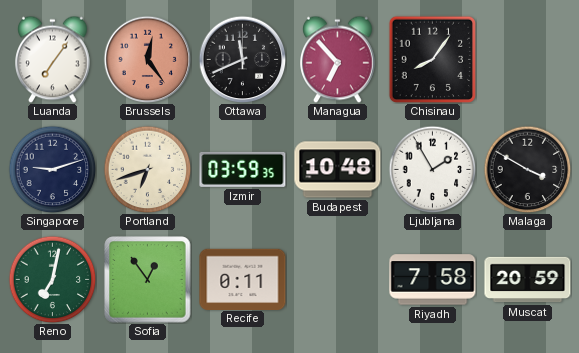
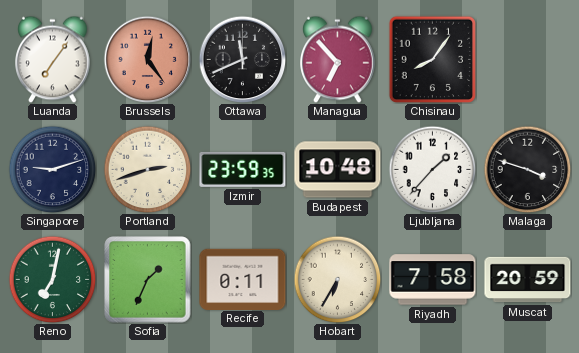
Portland: 6:42 -> 2:42
Izmir: 03:59 -> 23:59
Ljubljana: 1:55 -> 1:37
Malaga: 3:50 -> 3:48
Sofia: 12:54 -> 1:34
Hobart: none -> 6:35
